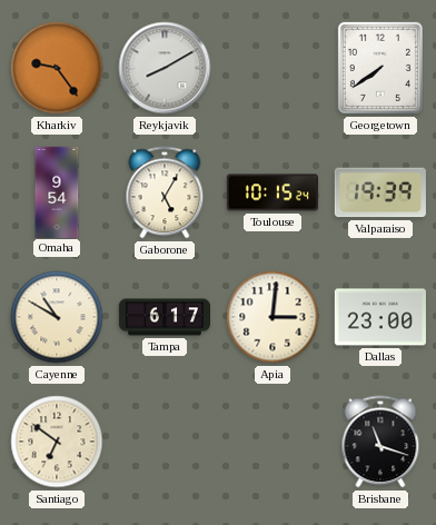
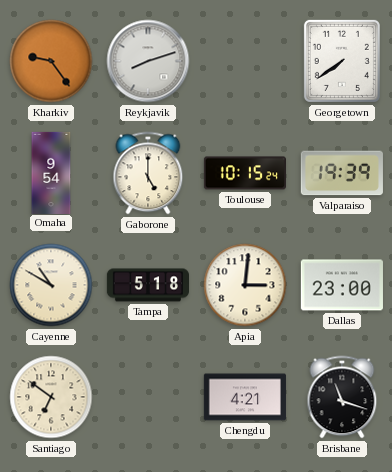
Reykjavik: 8:10 -> 8:12
Gaborone: 5:05 -> 5:00
Tampa: 6:17 -> 5:18
Chengdu: none -> 4:21
